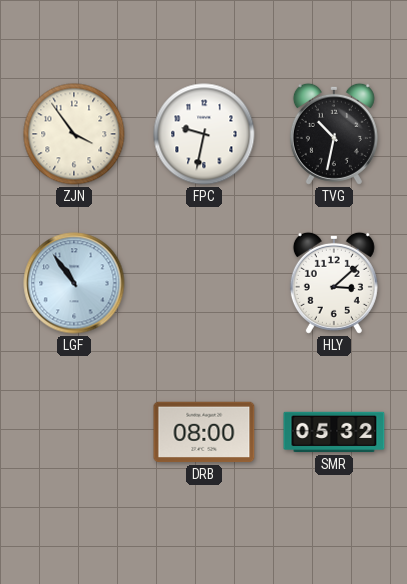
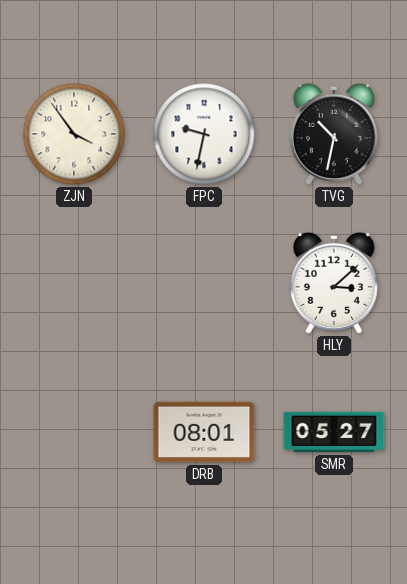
LGF: 10:54 -> none
DRB: 08:00 -> 08:01
SMR: 05:32 -> 05:27
